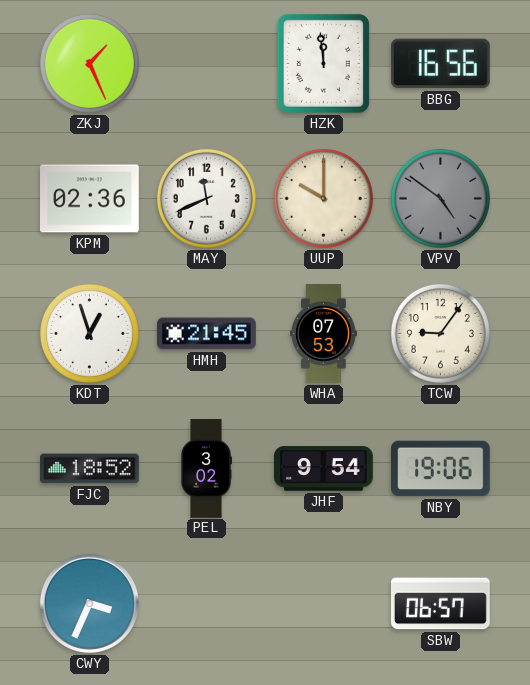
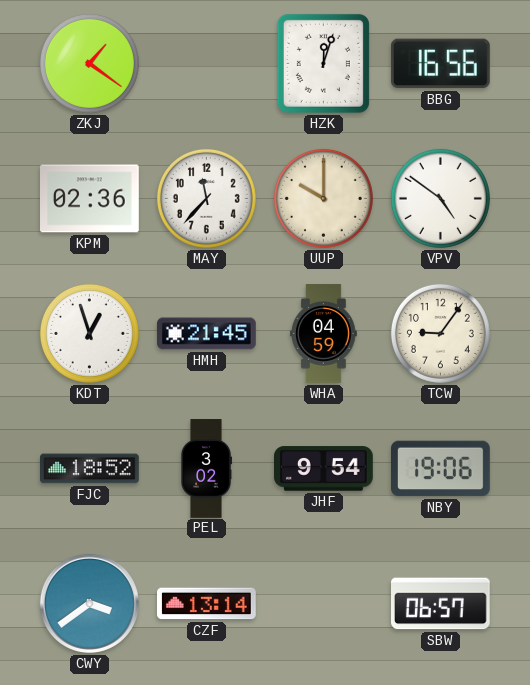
ZKJ: 1:26 -> 1:21
HZK: 11:59 -> 12:03
MAY: 11:41 -> 11:37
VPV dial: grey -> white
WHA: 07:53 -> 04:59
CWY: 3:34 -> 3:39
CZF: none -> 13:14
